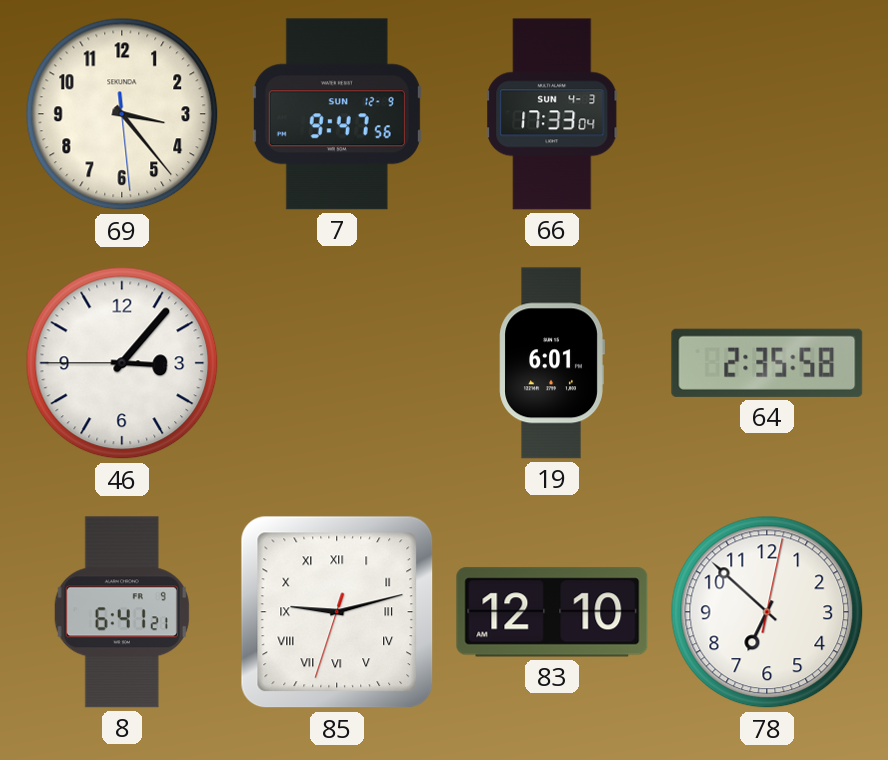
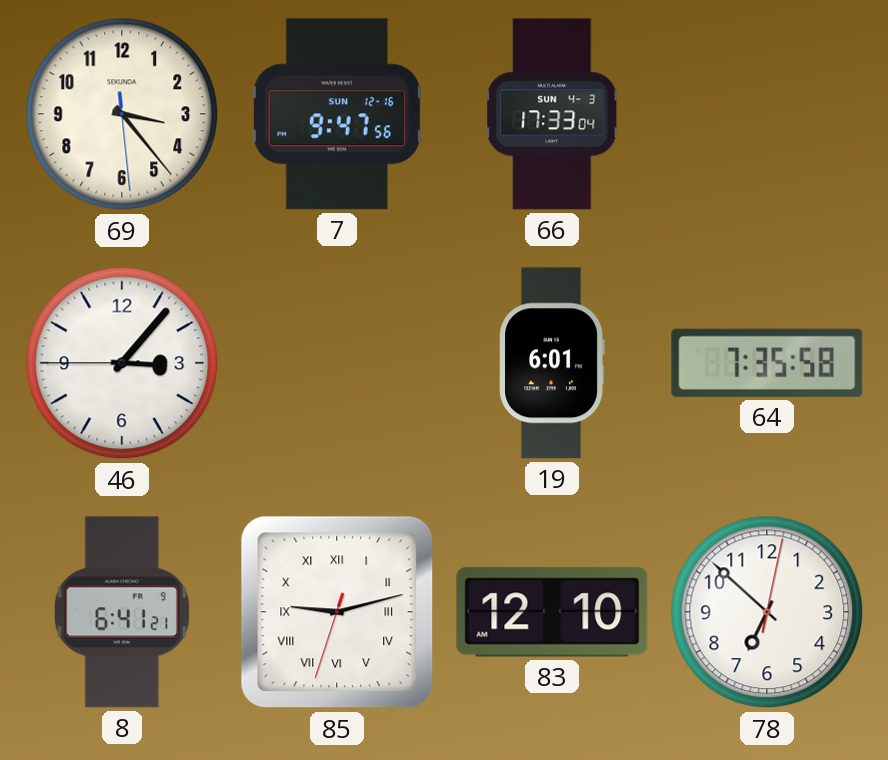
7 date: SUN 12-9 -> SUN 12-16
64: 2:35 -> 7:35
